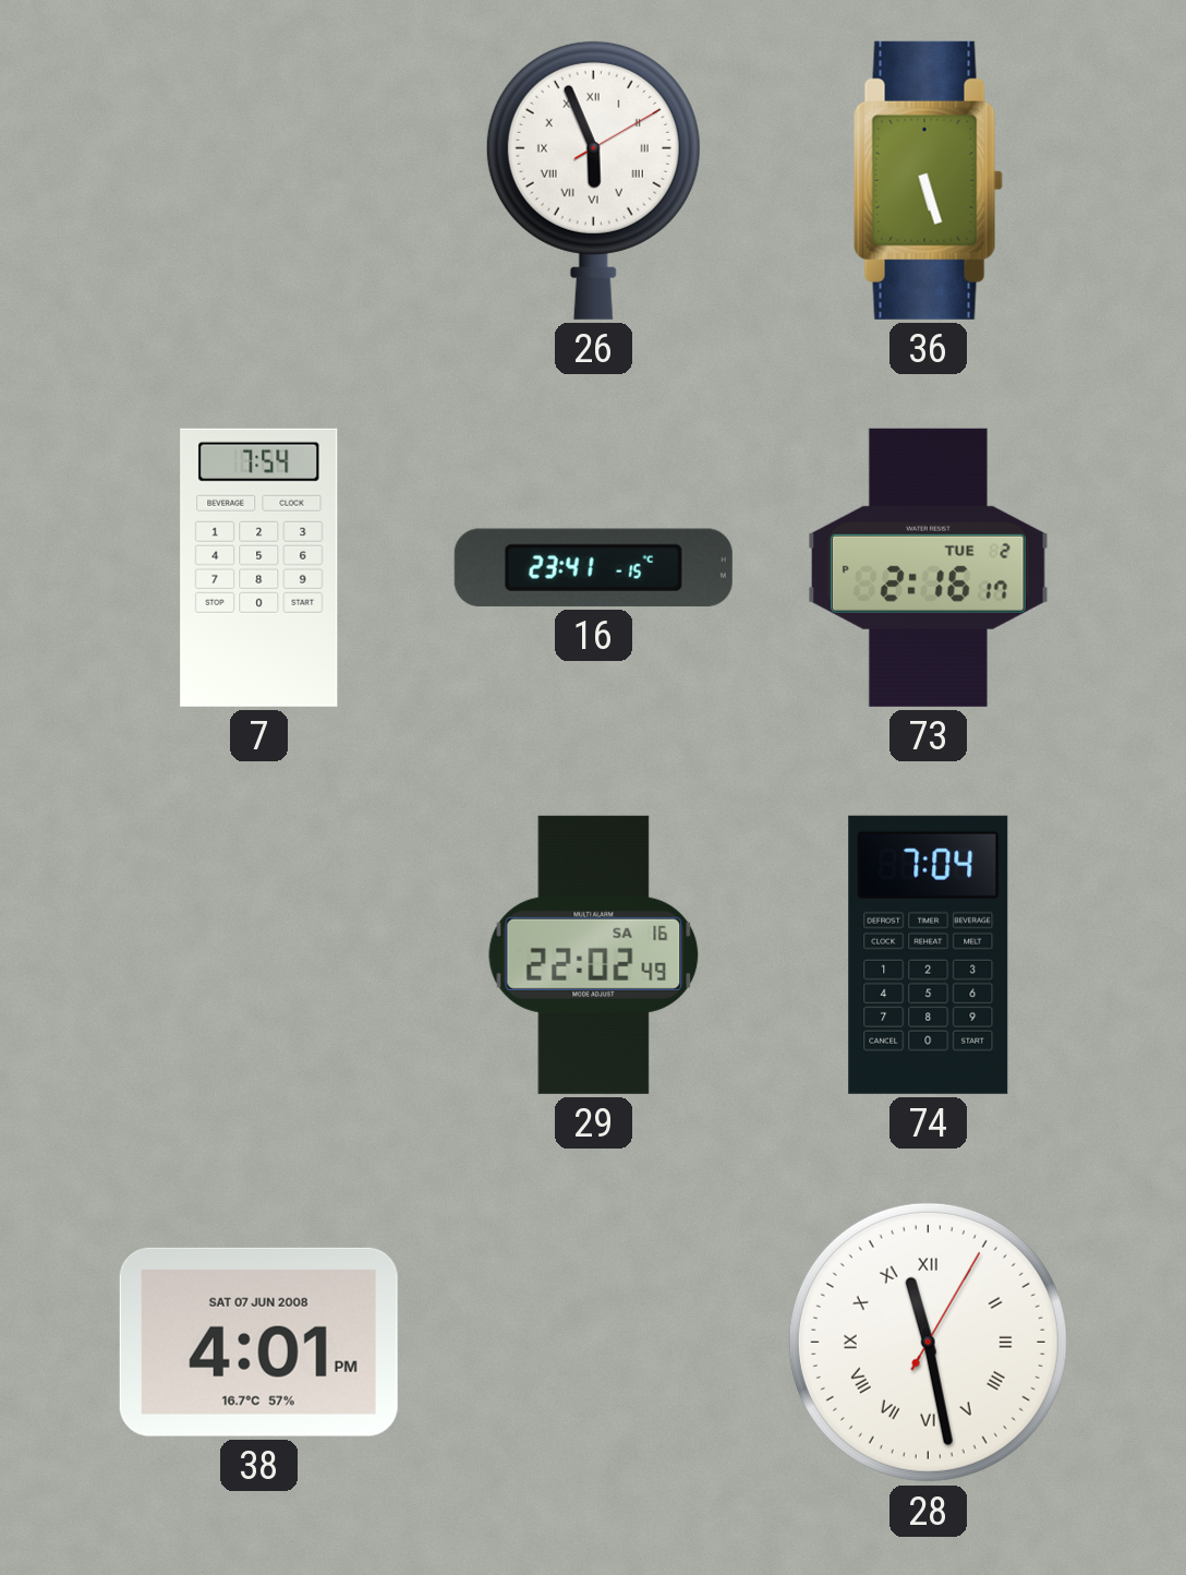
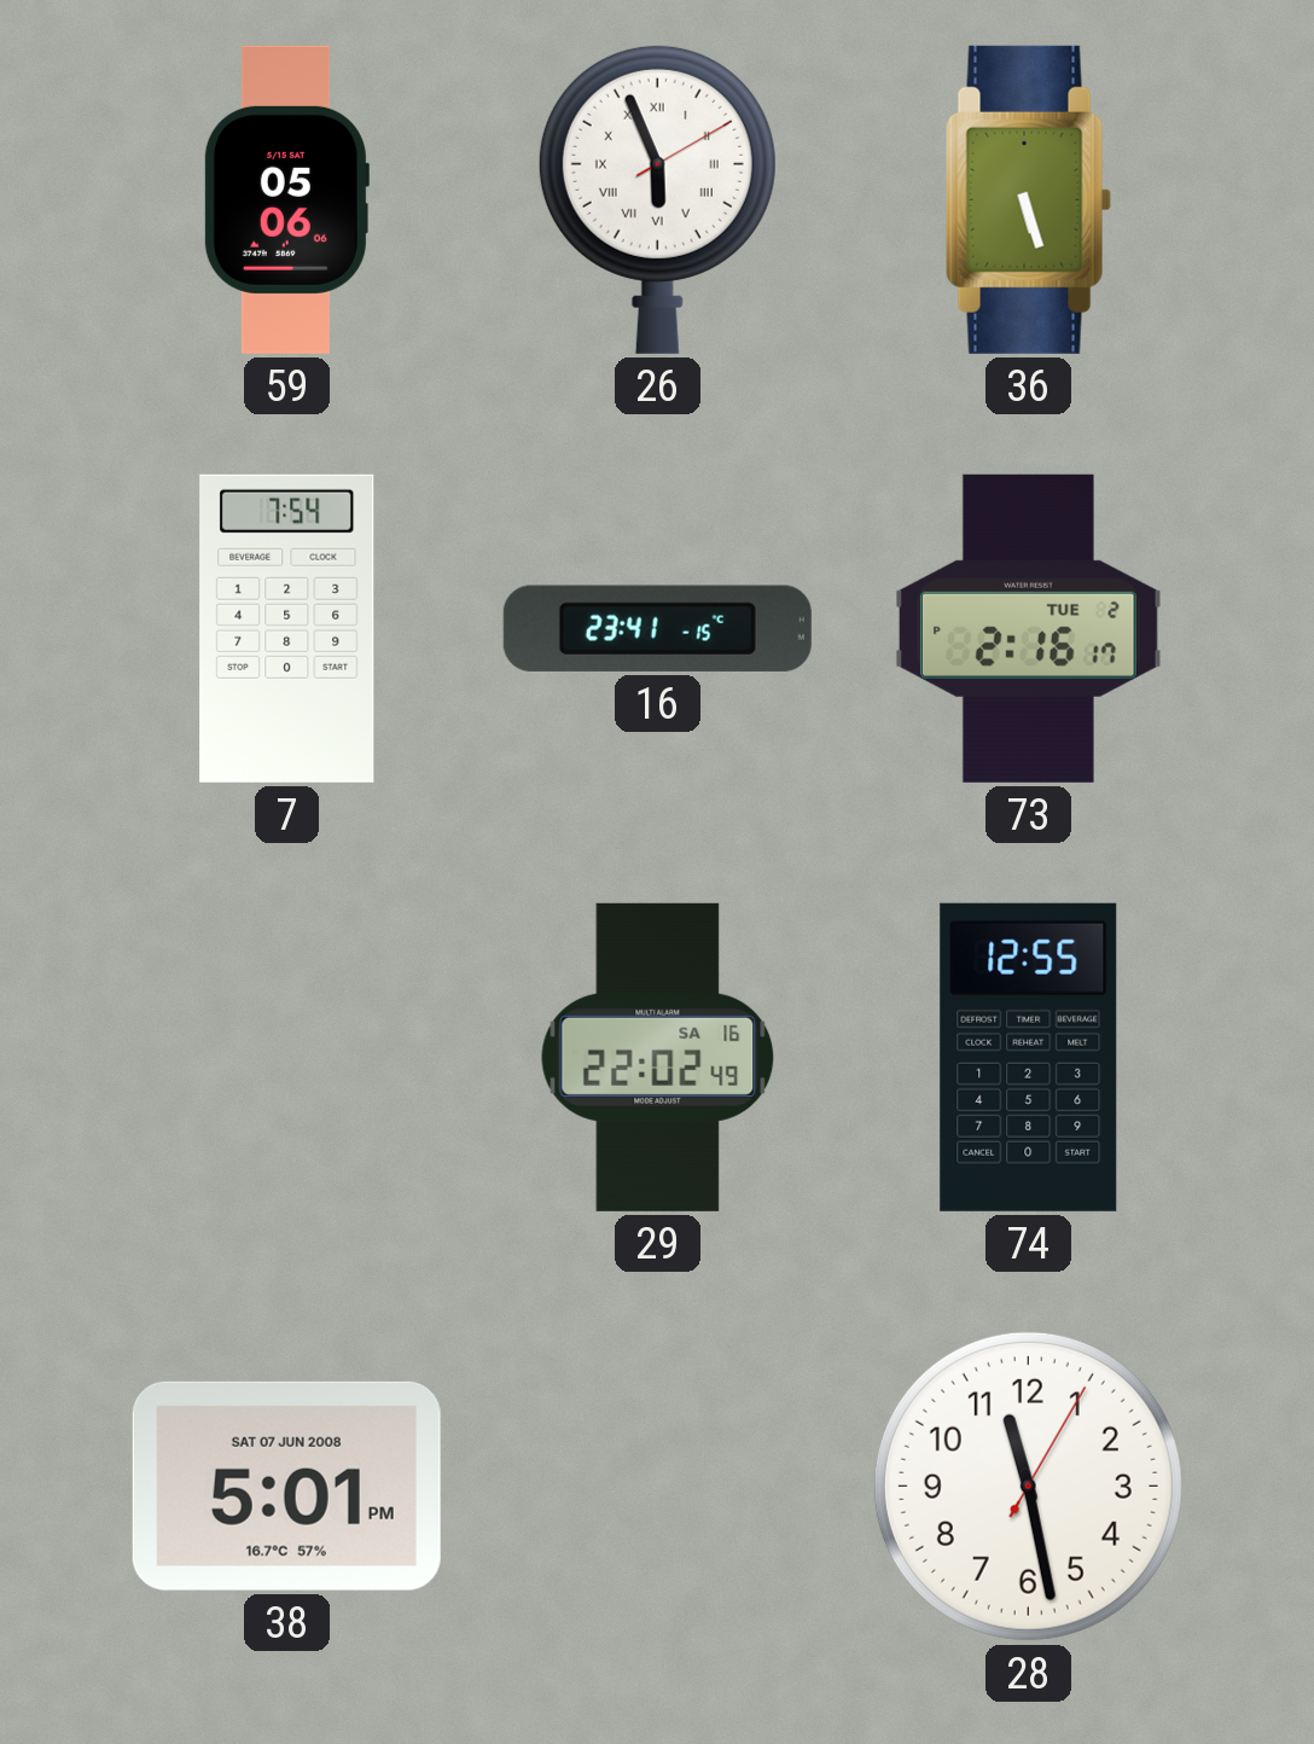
59: none -> 05:06
74: 7:04 -> 12:55
38: 4:01 -> 5:01
28 numerals: Roman -> Arabic
